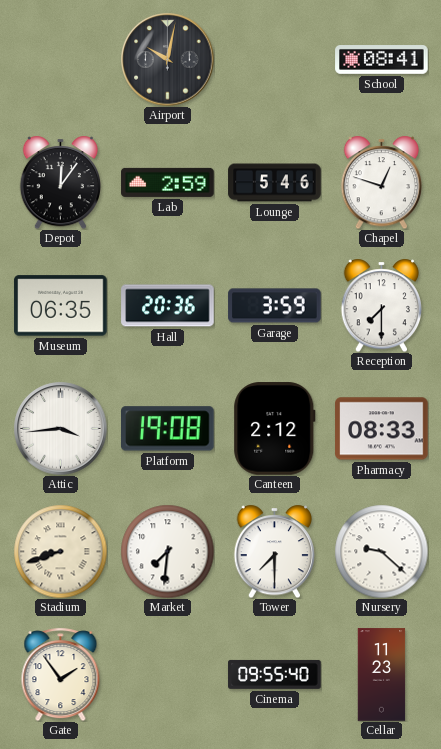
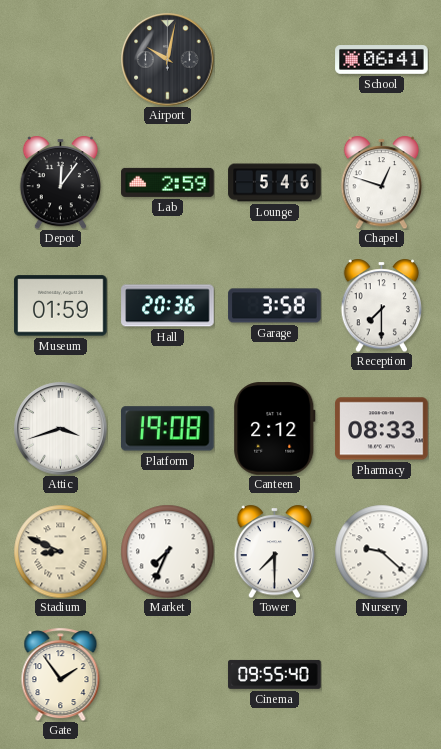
School: 08:41 -> 06:41
Museum: 06:35 -> 01:59
Garage: 3:59 -> 3:58
Attic: 3:44 -> 3:42
Stadium: 8:42 -> 8:49
Market: 7:31 -> 7:34
Cellar: 11:23 -> none
